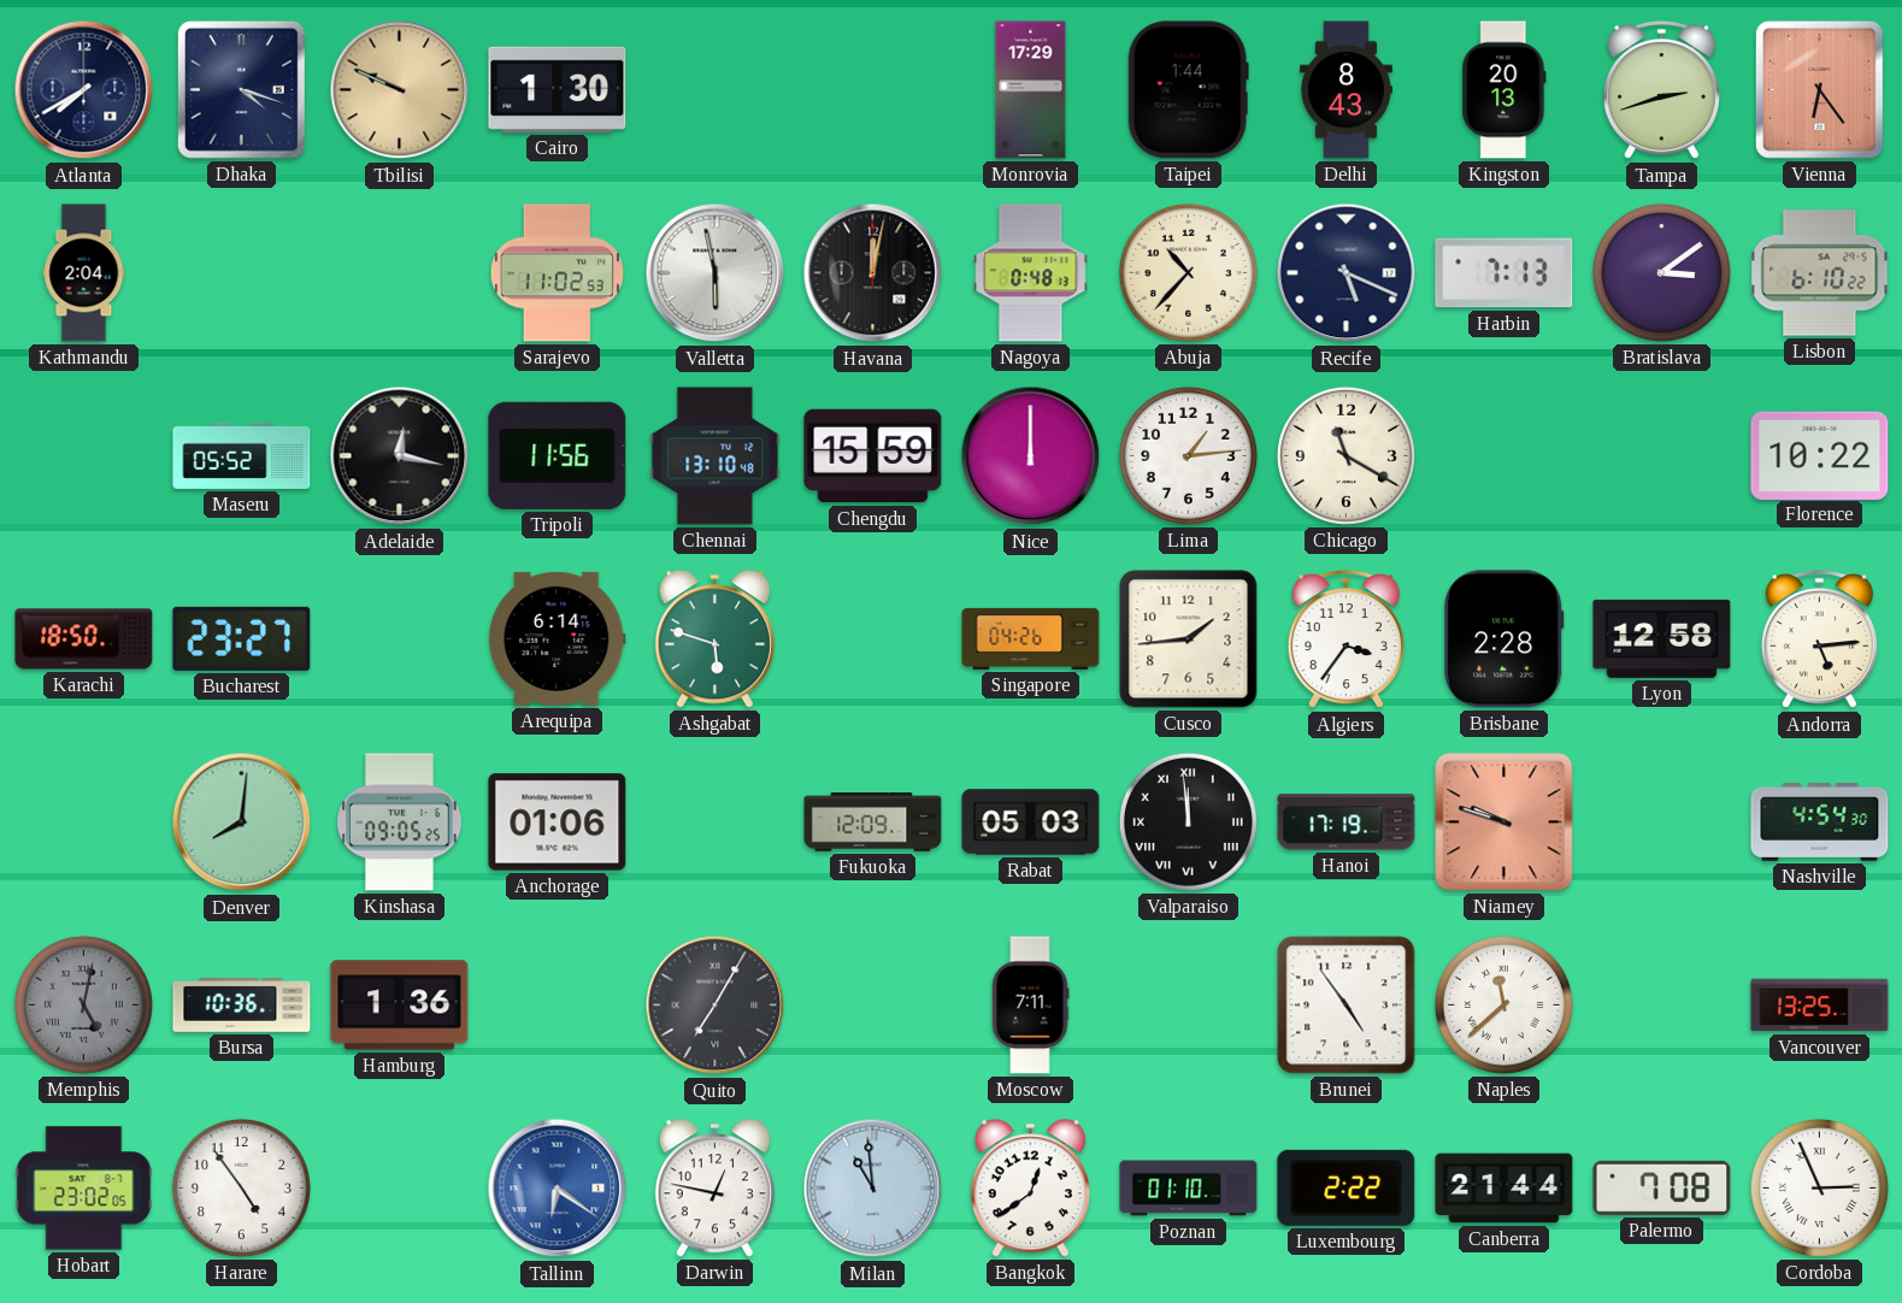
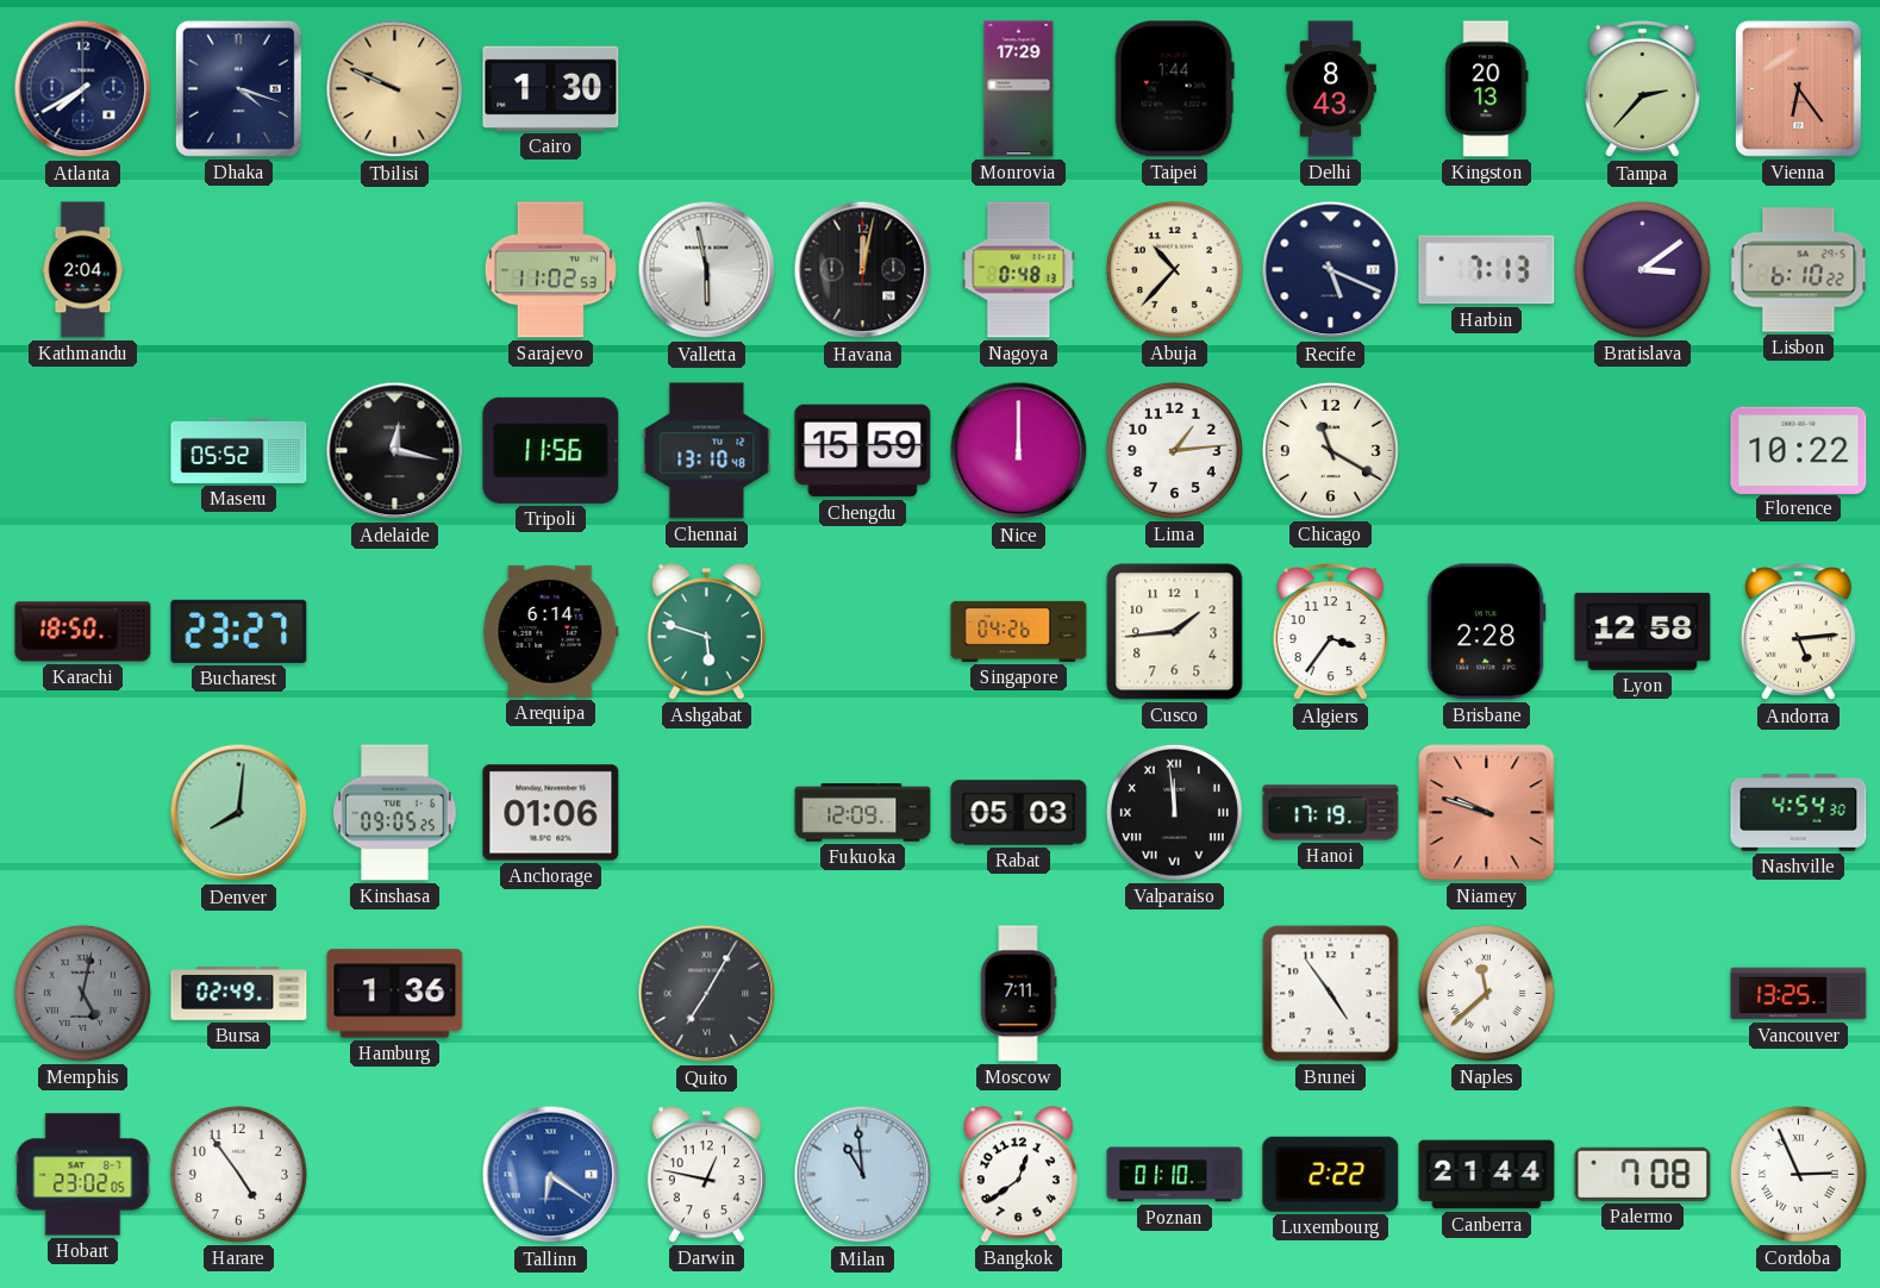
Tampa: 2:42 -> 2:37
Bursa: 10:36 -> 02:49
